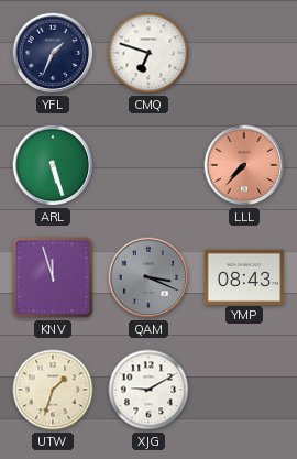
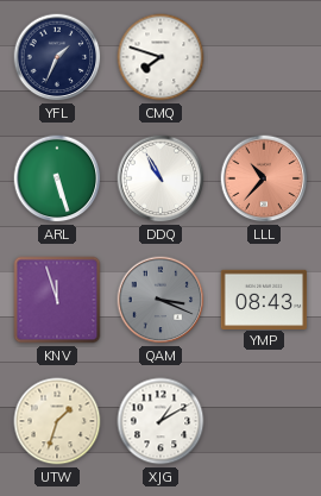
CMQ: 6:48 -> 7:48
DDQ: none -> 10:55
LLL: 7:37 -> 10:37
XJG: 9:10 -> 1:10
